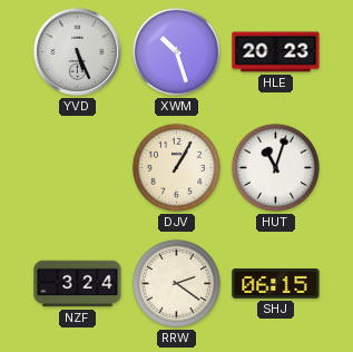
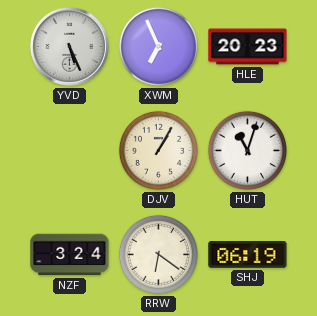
XWM: 10:27 -> 6:56
RRW: 2:21 -> 6:21
SHJ: 06:15 -> 06:19
